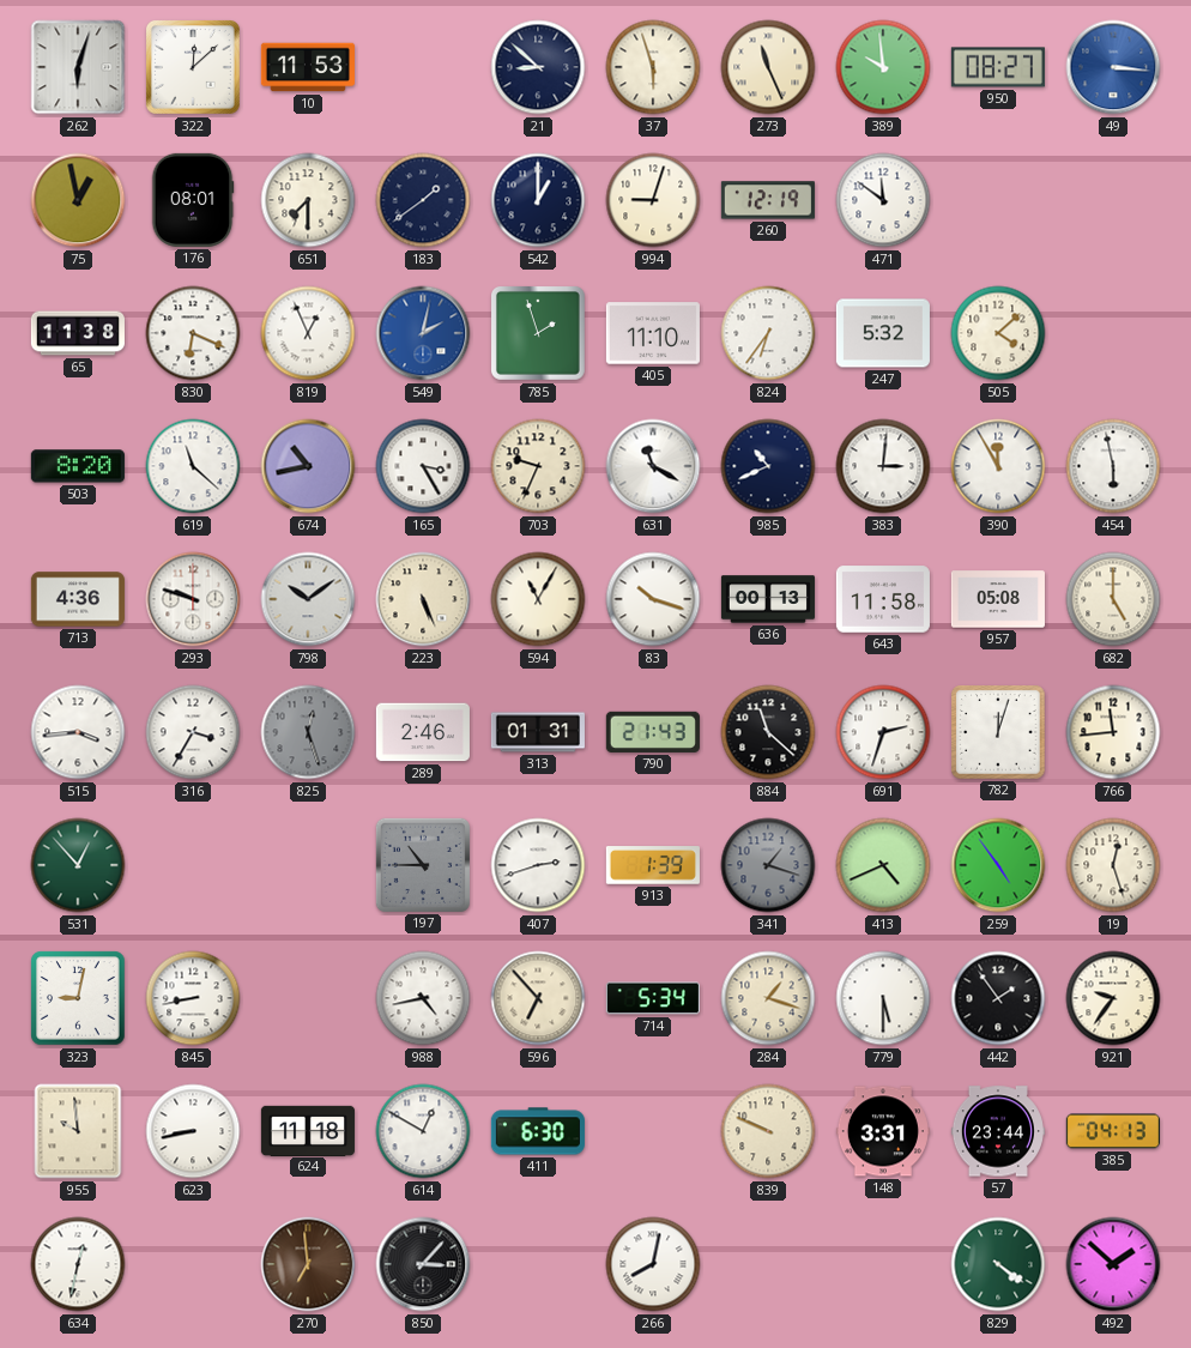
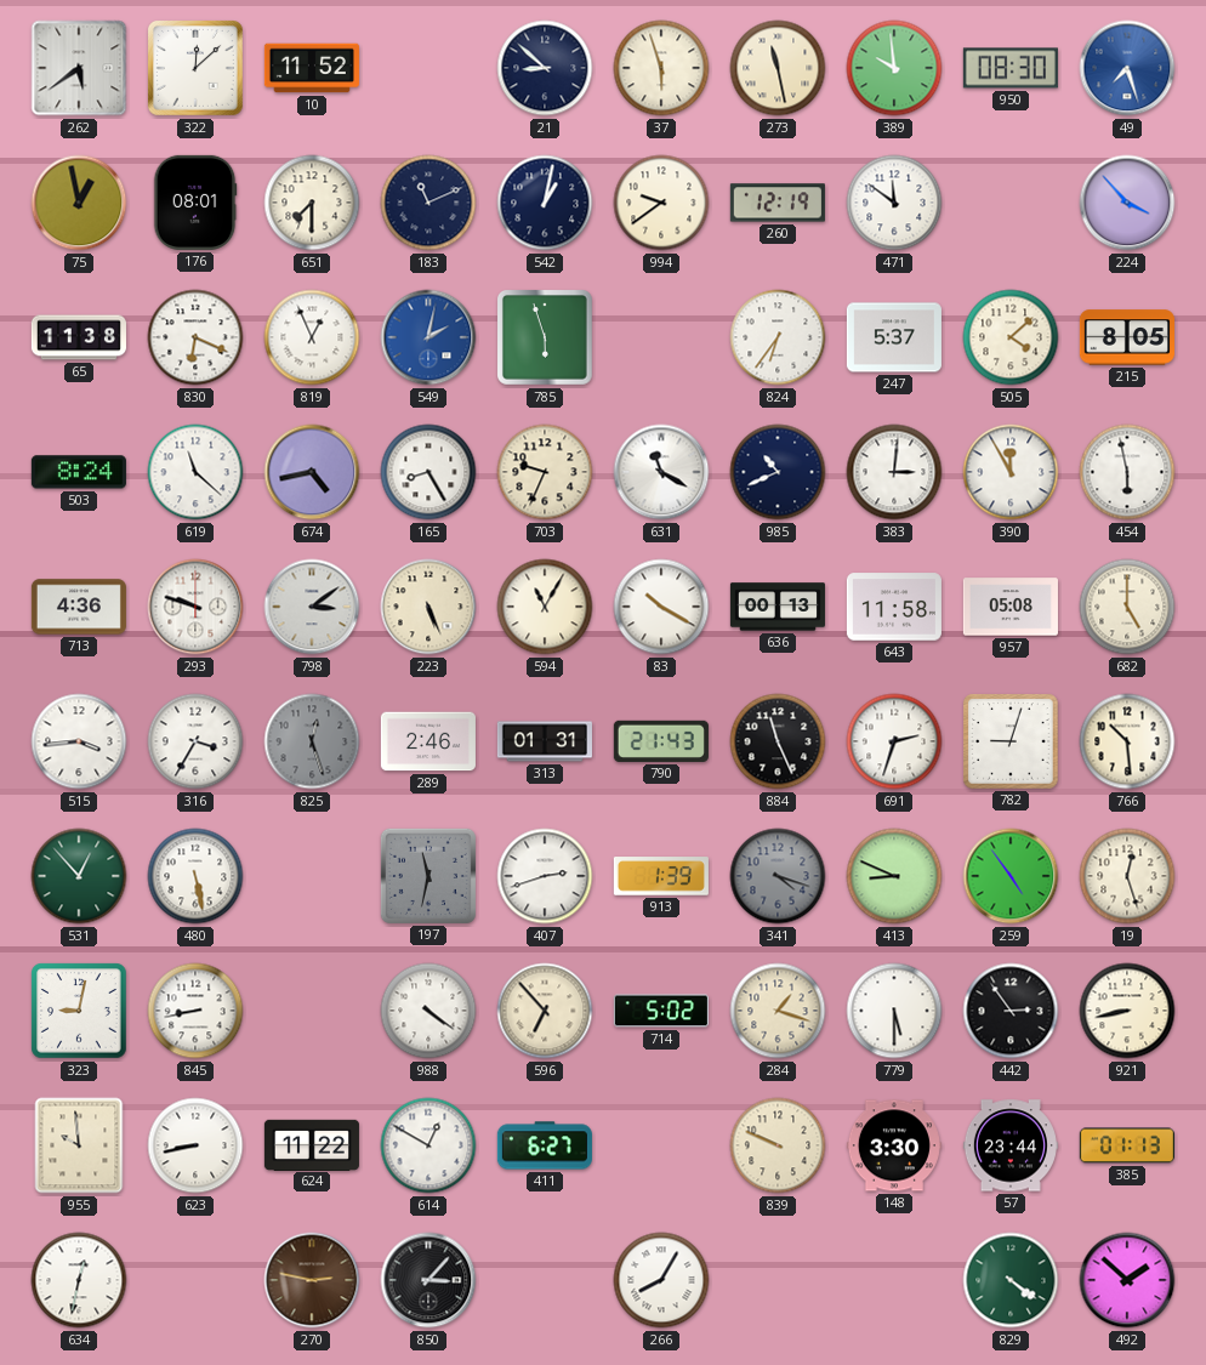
262: 6:03 -> 5:39
10: 11:53 -> 11:52
273: 11:26 -> 11:28
950: 08:27 -> 08:30
49: 3:16 -> 7:27
183: 1:39 -> 11:11
542: 1:00 -> 1:02
994: 9:03 -> 9:39
224: none -> 3:53
785: 1:57 -> 5:57
405: 11:10 -> none
247: 5:32 -> 5:37
215: none -> 8:05
503: 8:20 -> 8:24
674: 10:43 -> 4:43
165: 3:25 -> 8:25
798: 10:09 -> 3:09
83: 10:18 -> 10:20
884: 11:22 -> 11:26
782: 12:03 -> 9:03
766: 11:44 -> 10:29
480: none -> 5:28
197: 10:45 -> 11:32
341: 1:18 -> 4:18
413: 4:41 -> 8:49
988: 4:43 -> 4:21
714: 5:34 -> 5:02
442: 1:54 -> 2:54
921: 9:36 -> 8:43
624: 11:18 -> 11:22
411: 6:30 -> 6:27
148: 3:31 -> 3:30
385: 04:13 -> 01:13
270: 6:59 -> 2:47
266: 8:02 -> 8:05
